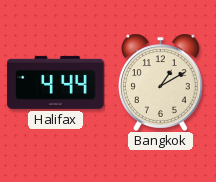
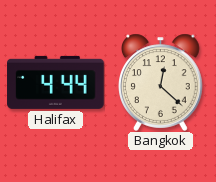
Bangkok: 1:10 -> 12:22
